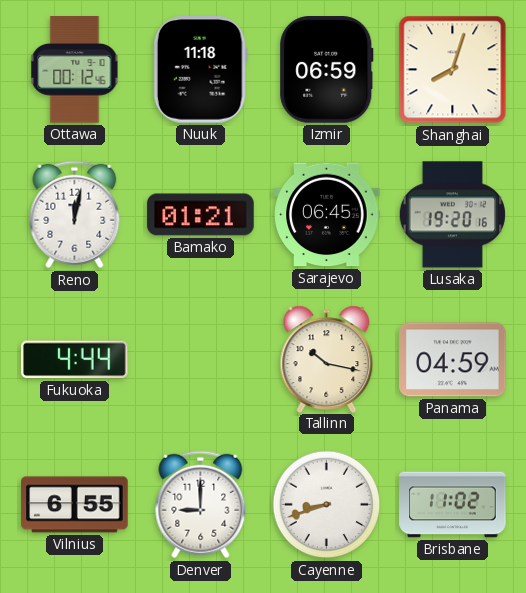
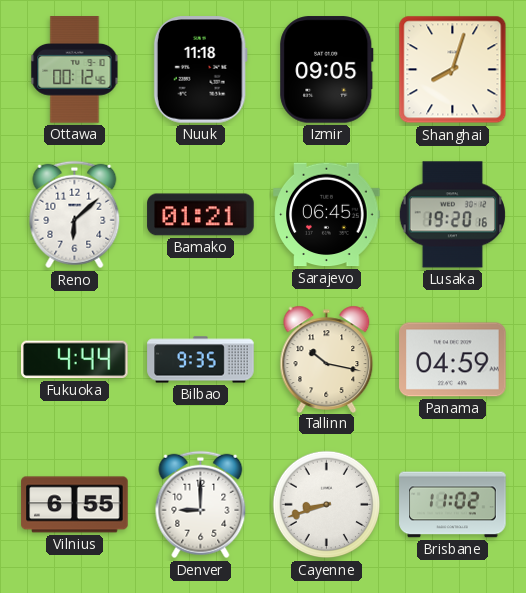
Izmir: 06:59 -> 09:05
Reno: 12:02 -> 6:08
Bilbao: none -> 9:35
